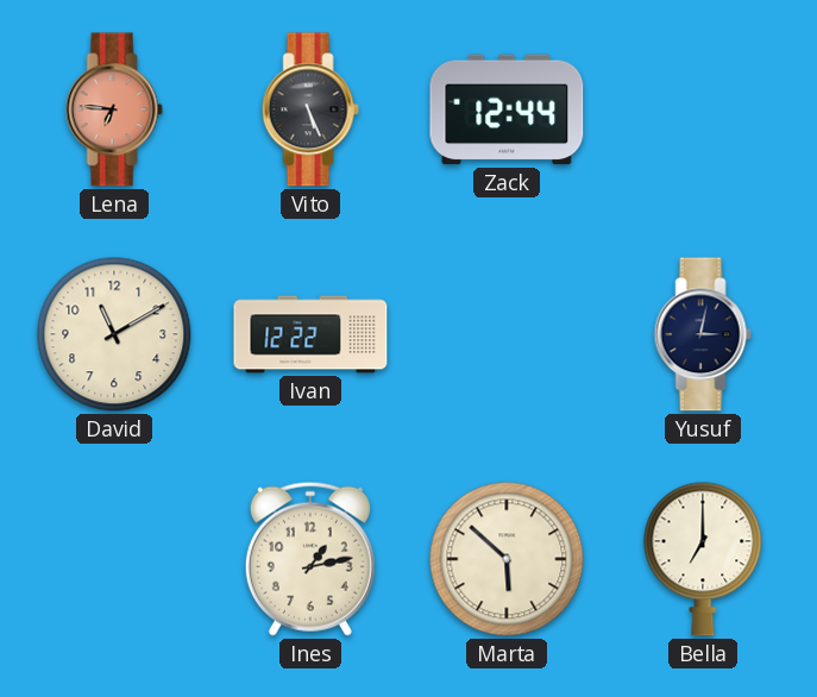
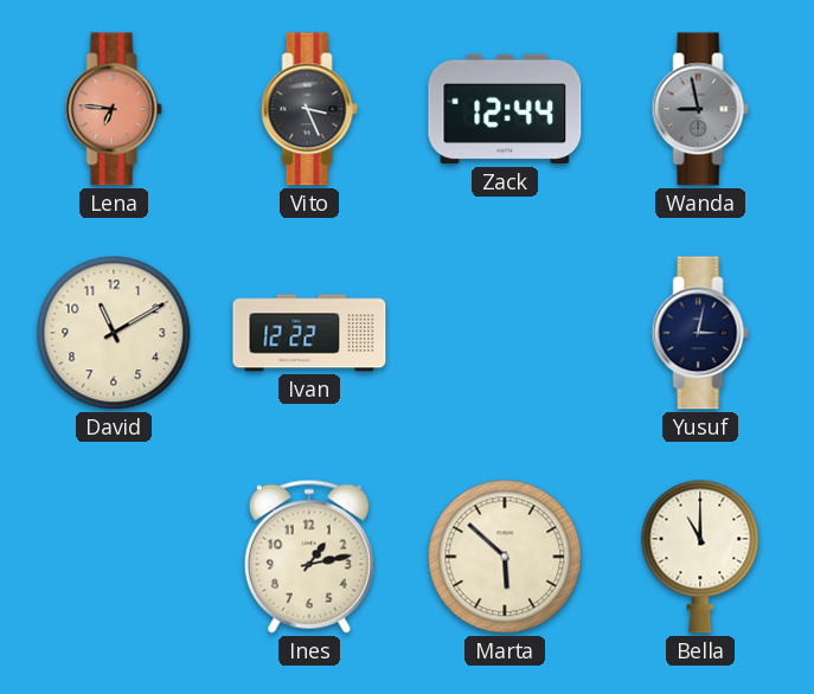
Vito: 5:26 -> 3:26
Wanda: none -> 8:58
Bella: 7:00 -> 11:00
